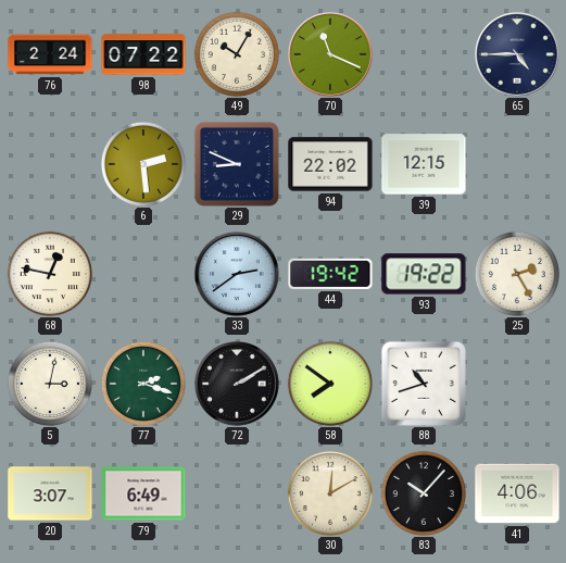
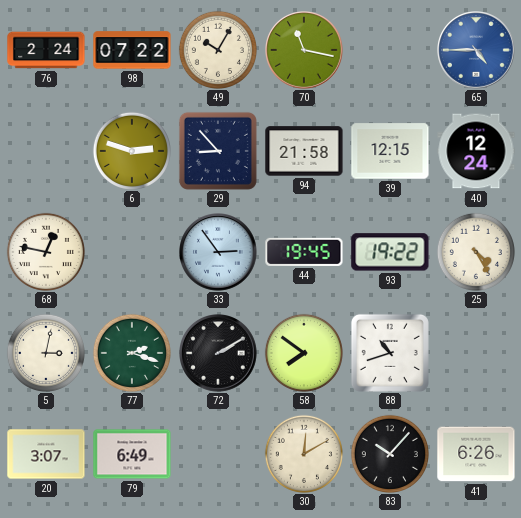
70: 11:19 -> 11:17
65 dial: navy -> blue
6: 2:29 -> 2:48
29: 8:49 -> 8:53
94: 22:02 -> 21:58
40: none -> 12:24
33: 2:39 -> 2:54
44: 19:42 -> 19:45
25: 2:25 -> 4:25
41: 4:06 -> 6:26
